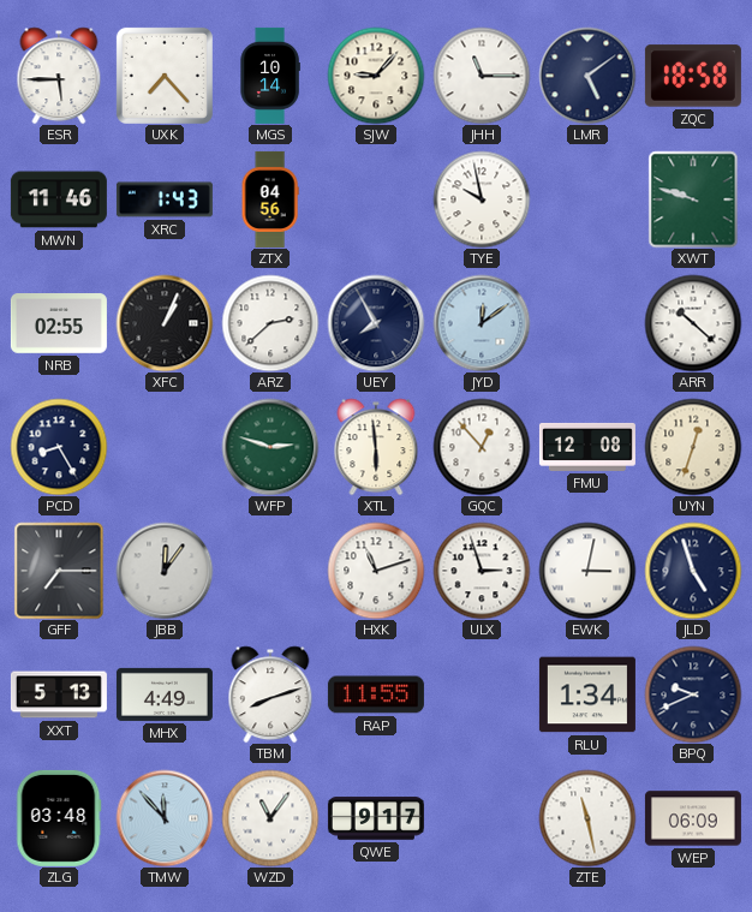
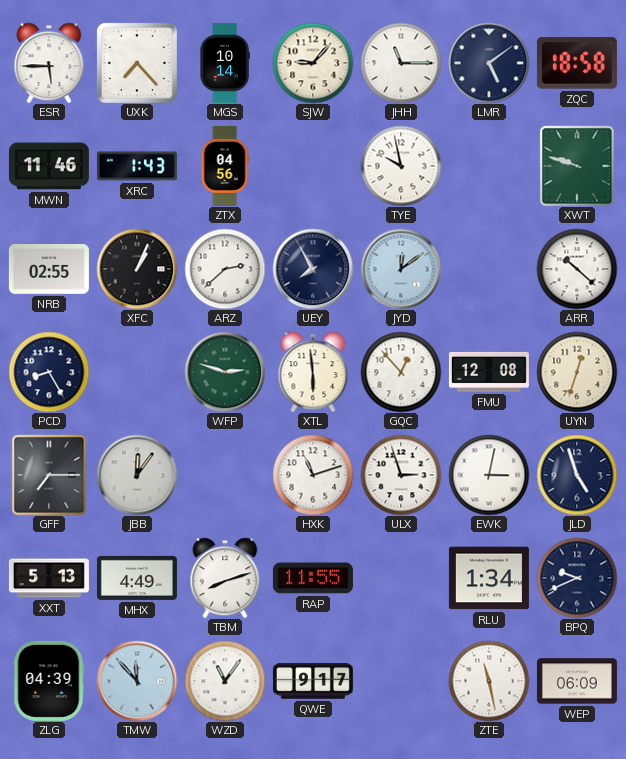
ZLG: 03:48 -> 04:39
